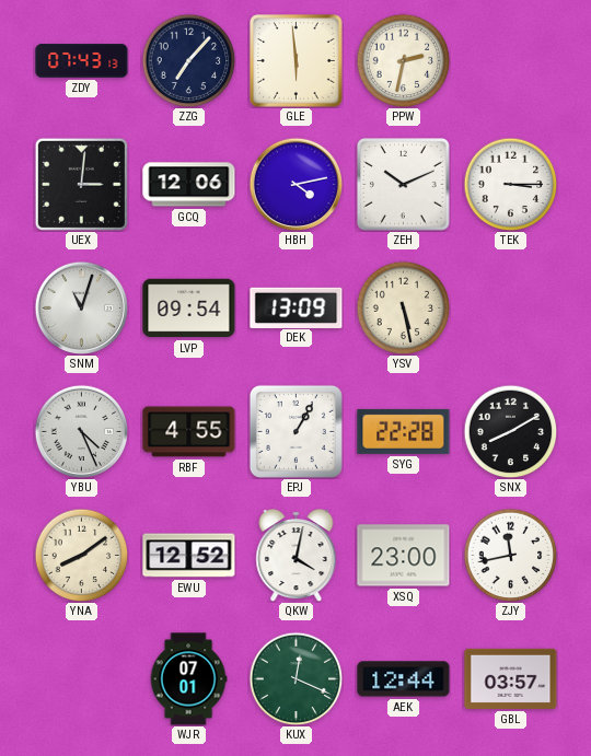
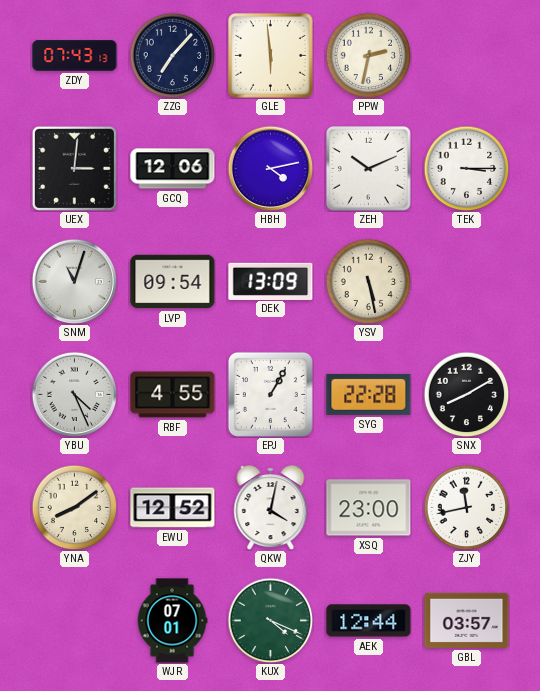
KUX: 12:19 -> 4:19
